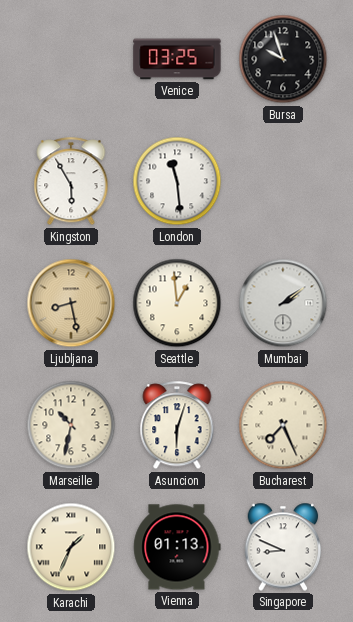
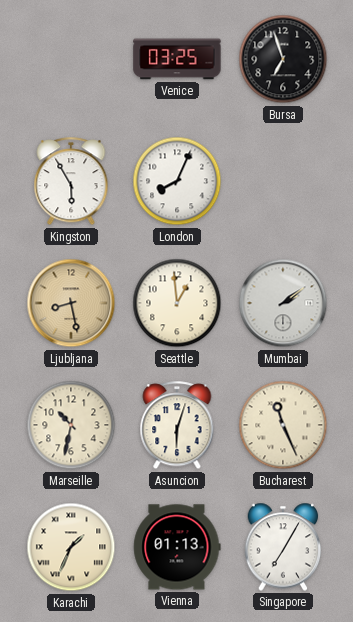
Bursa: 9:57 -> 6:57
London: 11:29 -> 8:04
Bucharest: 7:26 -> 11:26
Singapore: 8:49 -> 7:05
